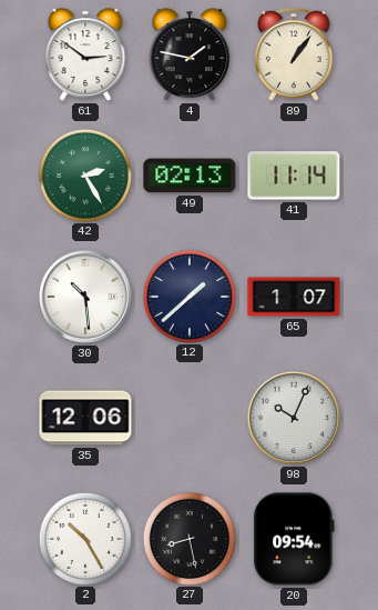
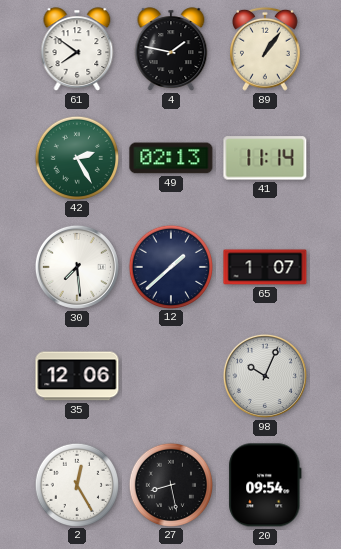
61: 2:51 -> 7:51
30: 10:29 -> 7:29
2: 10:25 -> 12:25
